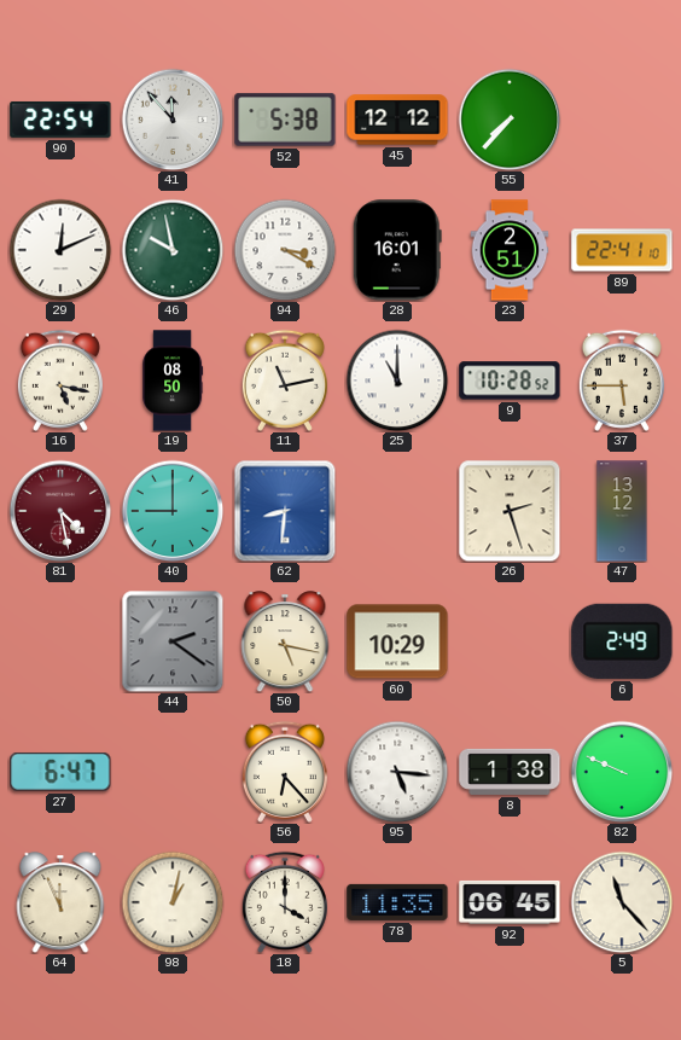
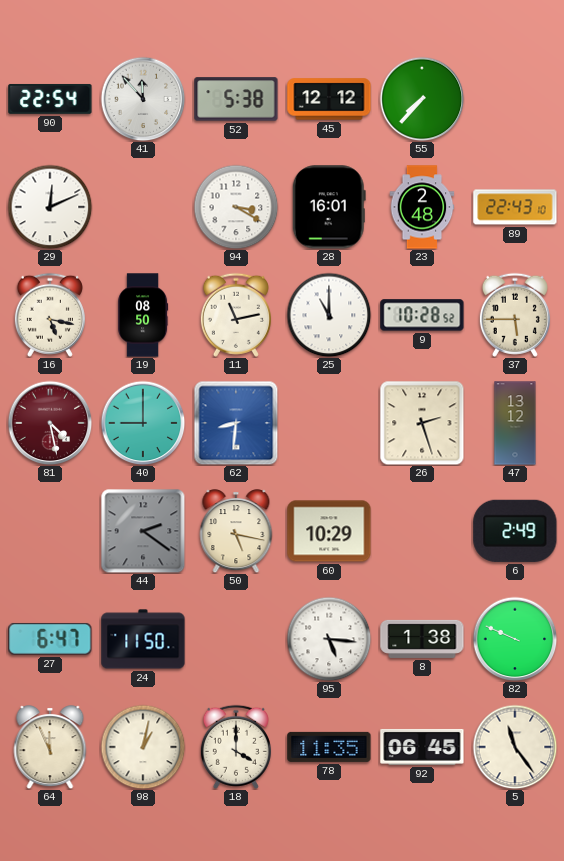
46: 9:58 -> none
23: 2:51 -> 2:48
89: 22:41 -> 22:43
24: none -> 11:50
56: 6:23 -> none
5: 11:23 -> 11:24
